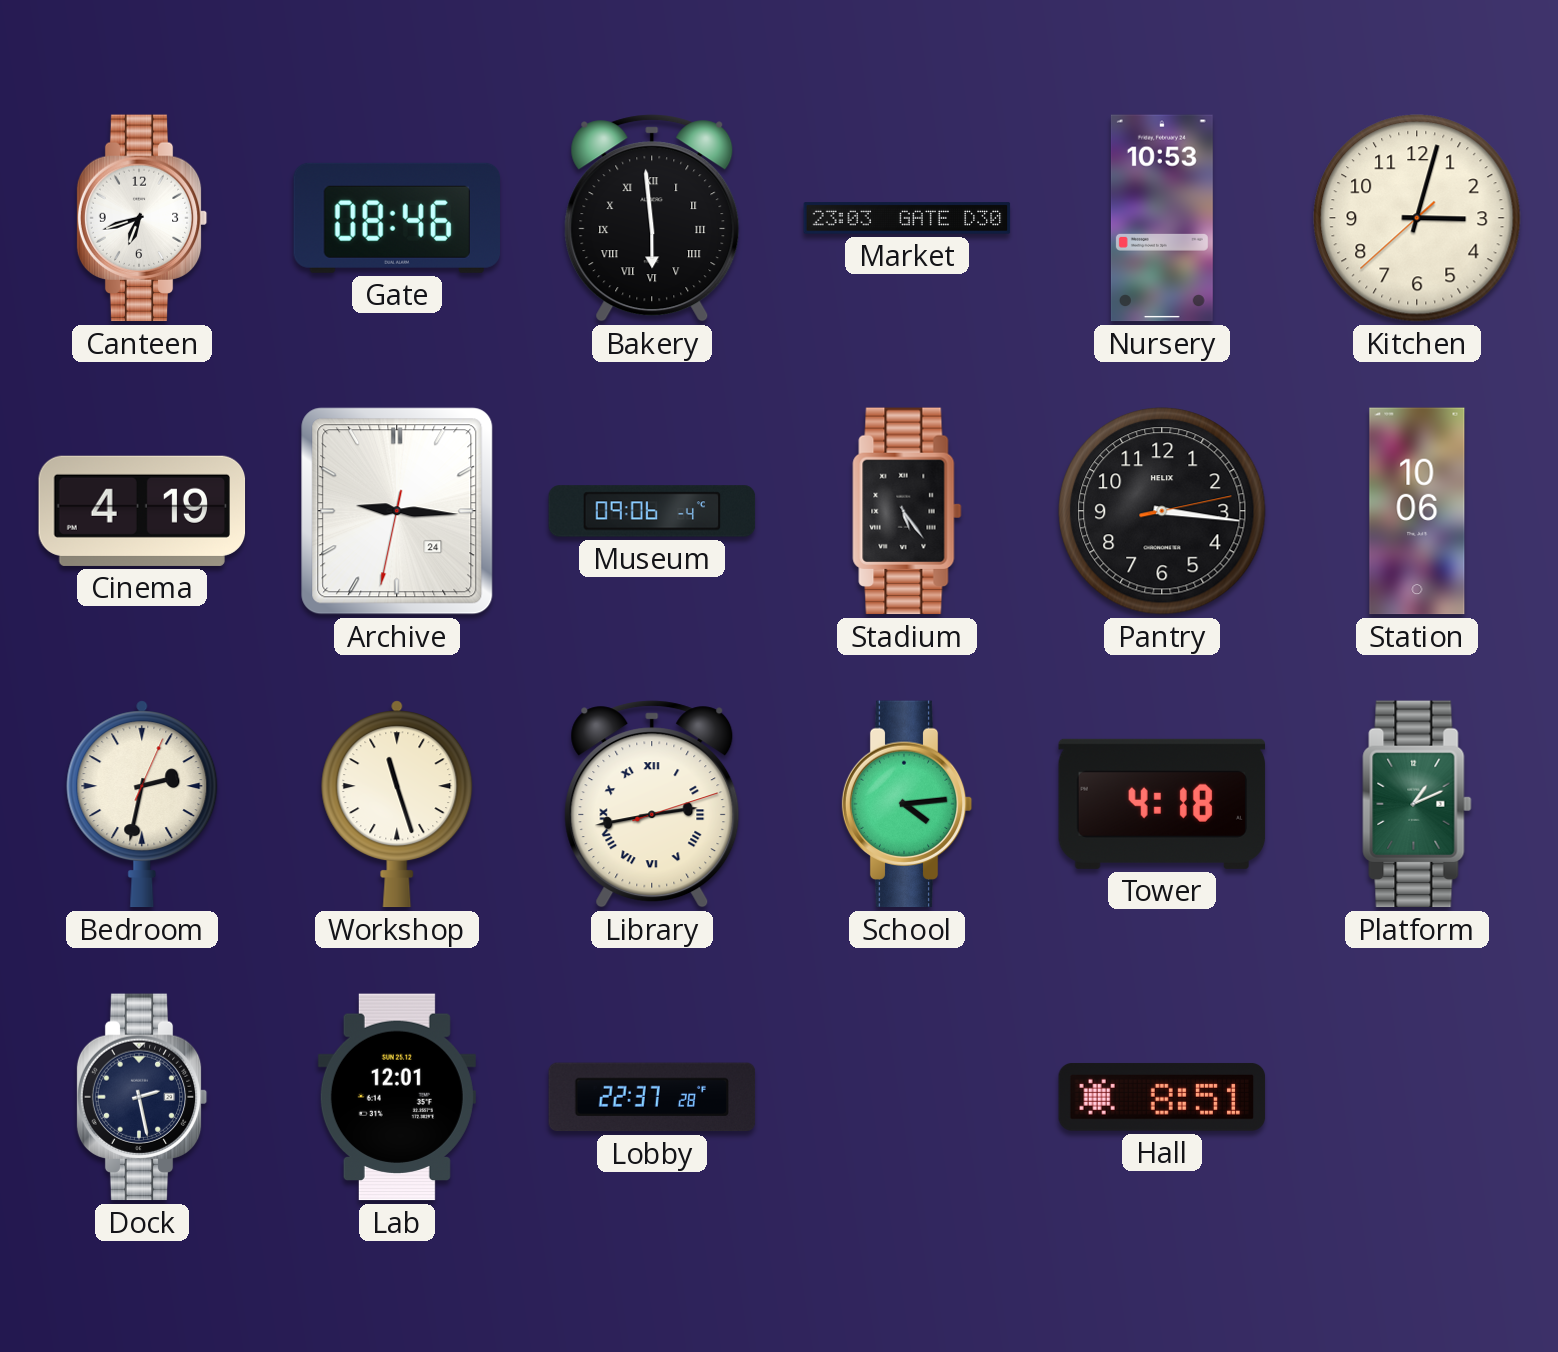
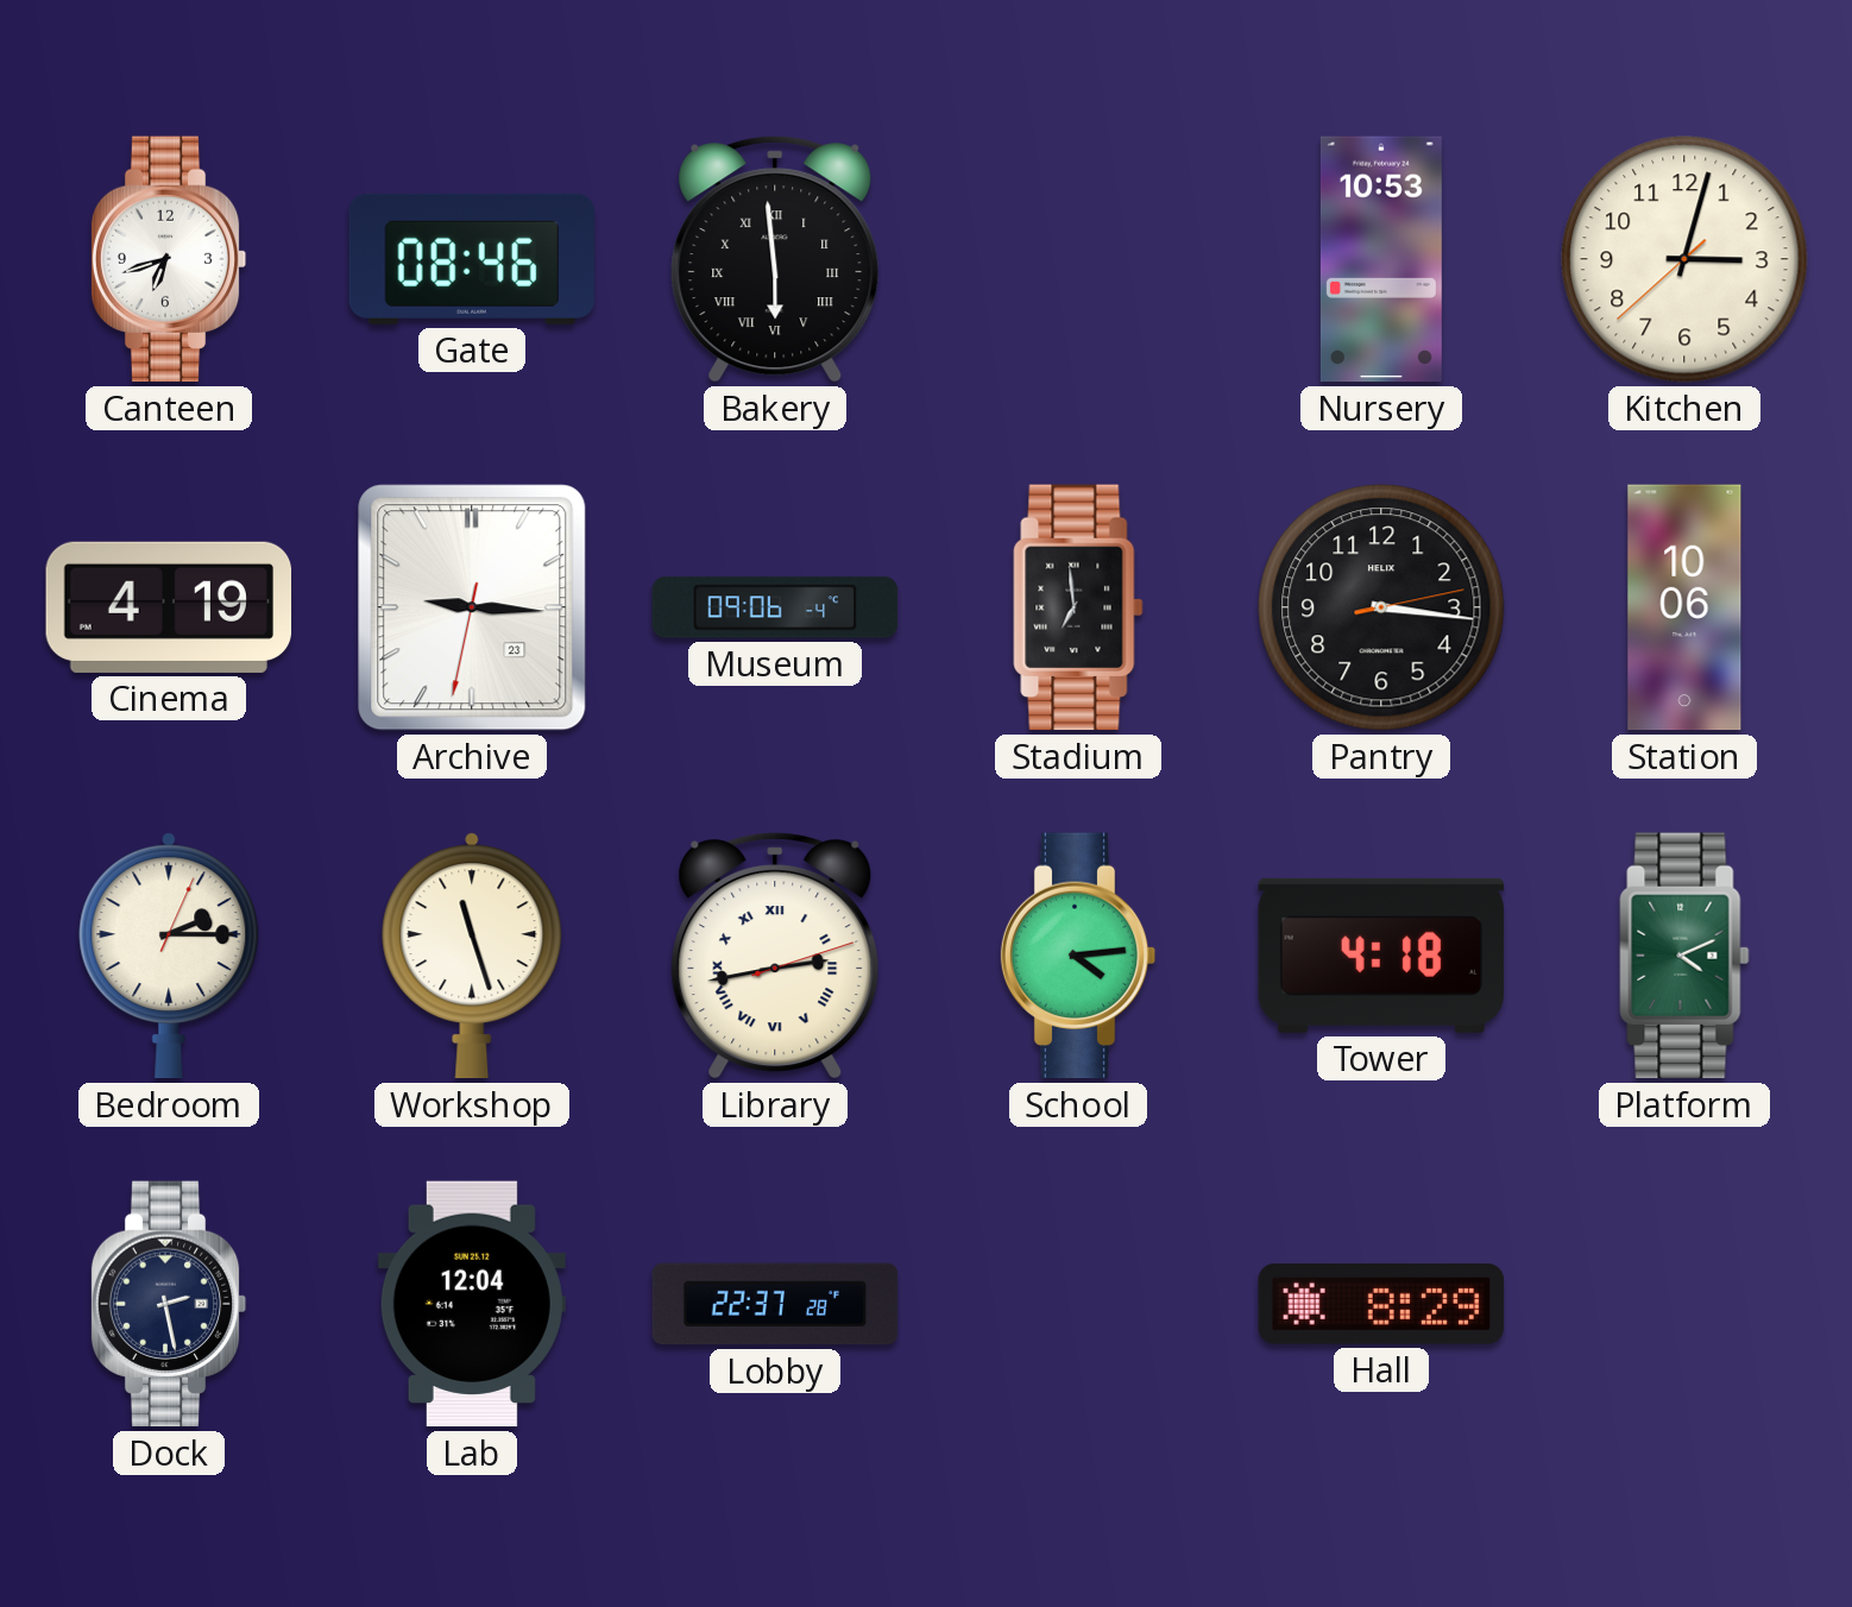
Market: 23:03 -> none
Archive date: 24 -> 23
Stadium: 5:24 -> 6:59
Bedroom: 2:32 -> 2:15
Platform: 1:11 -> 4:11
Lab: 12:01 -> 12:04
Hall: 8:51 -> 8:29
